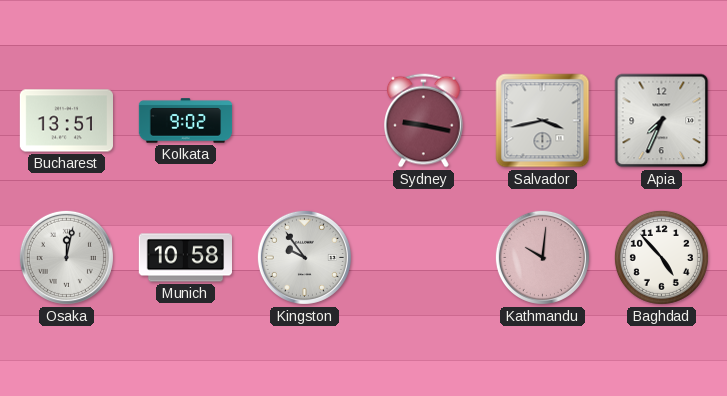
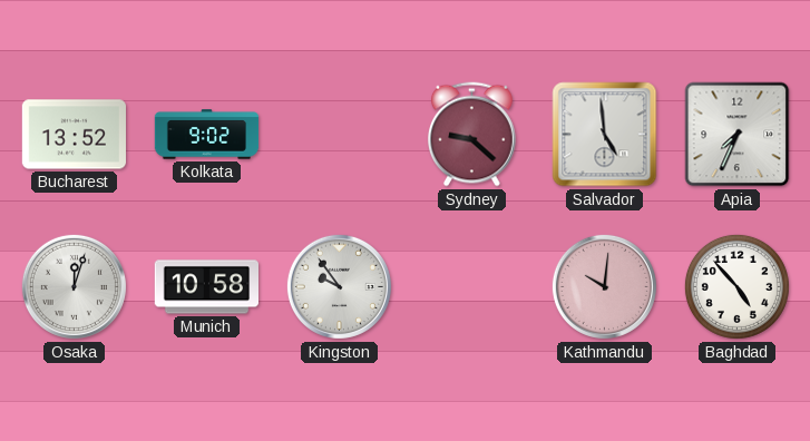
Bucharest: 13:51 -> 13:52
Sydney: 9:17 -> 9:22
Salvador: 3:43 -> 4:59
Osaka: 12:02 -> 12:03
